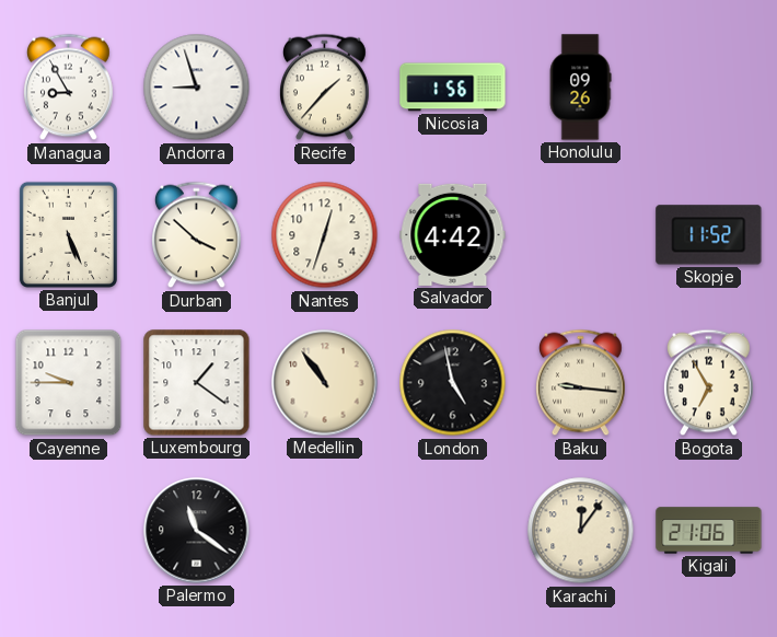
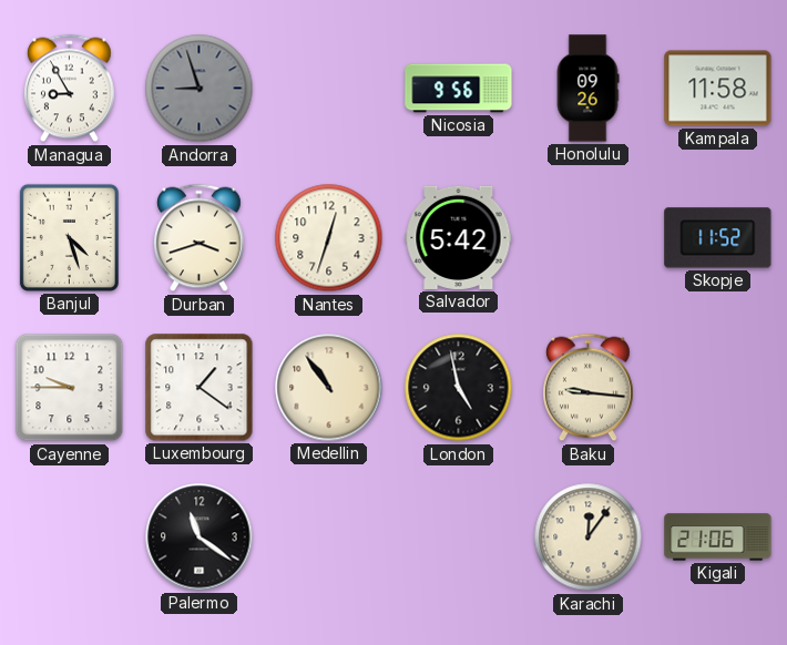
Andorra dial: white -> grey
Recife: 1:37 -> none
Nicosia: 1:56 -> 9:56
Kampala: none -> 11:58
Banjul: 5:26 -> 4:27
Durban: 3:52 -> 3:42
Salvador: 4:42 -> 5:42
Bogota: 6:55 -> none
